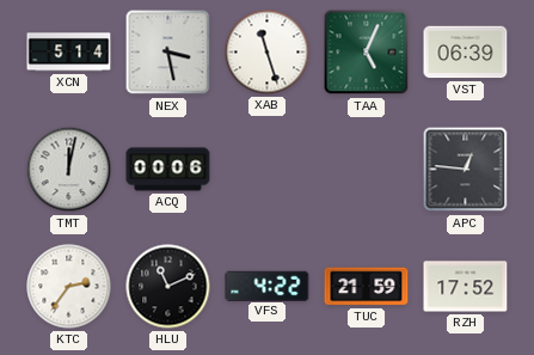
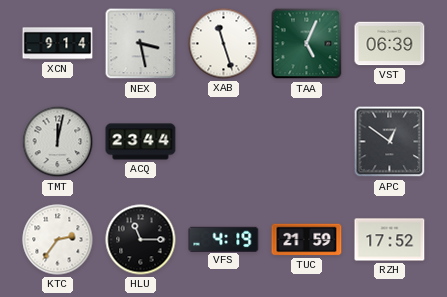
XCN: 5:14 -> 9:14
ACQ: 00:06 -> 23:44
APC: 12:46 -> 12:51
HLU: 11:11 -> 11:15
VFS: 4:22 -> 4:19
